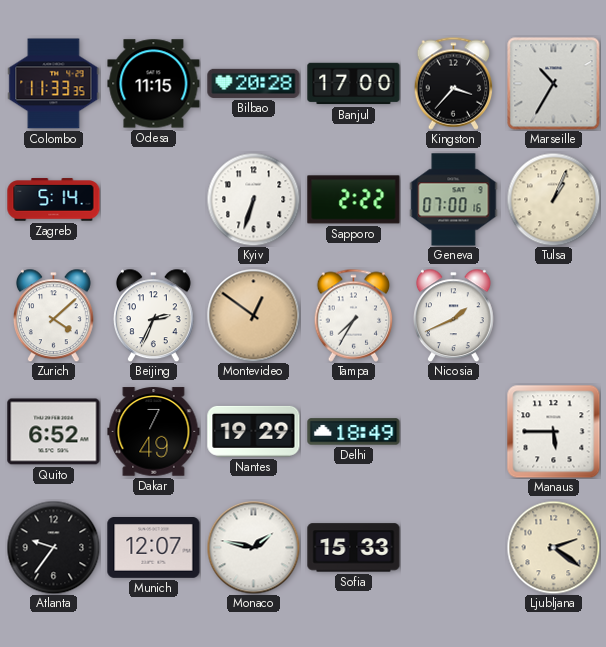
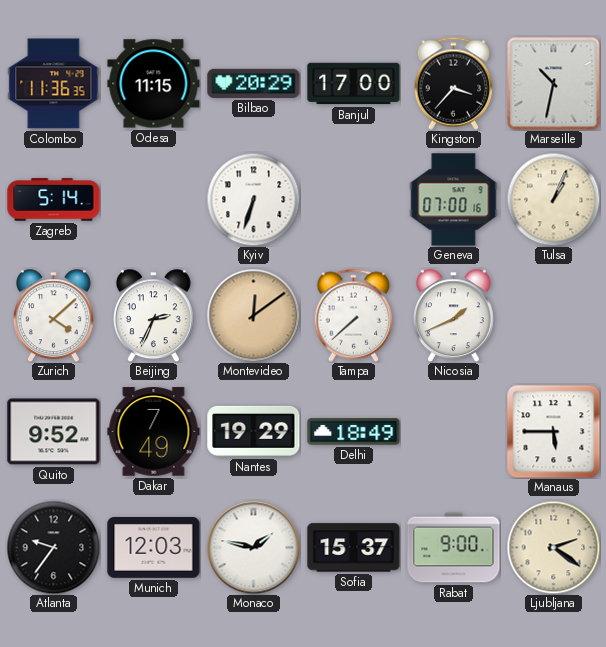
Colombo: 11:33 -> 11:36
Bilbao: 20:28 -> 20:29
Marseille: 10:35 -> 10:32
Sapporo: 2:22 -> none
Montevideo: 12:51 -> 12:09
Tampa: 7:35 -> 7:38
Quito: 6:52 -> 9:52
Munich: 12:07 -> 12:03
Sofia: 15:33 -> 15:37
Rabat: none -> 9:00
